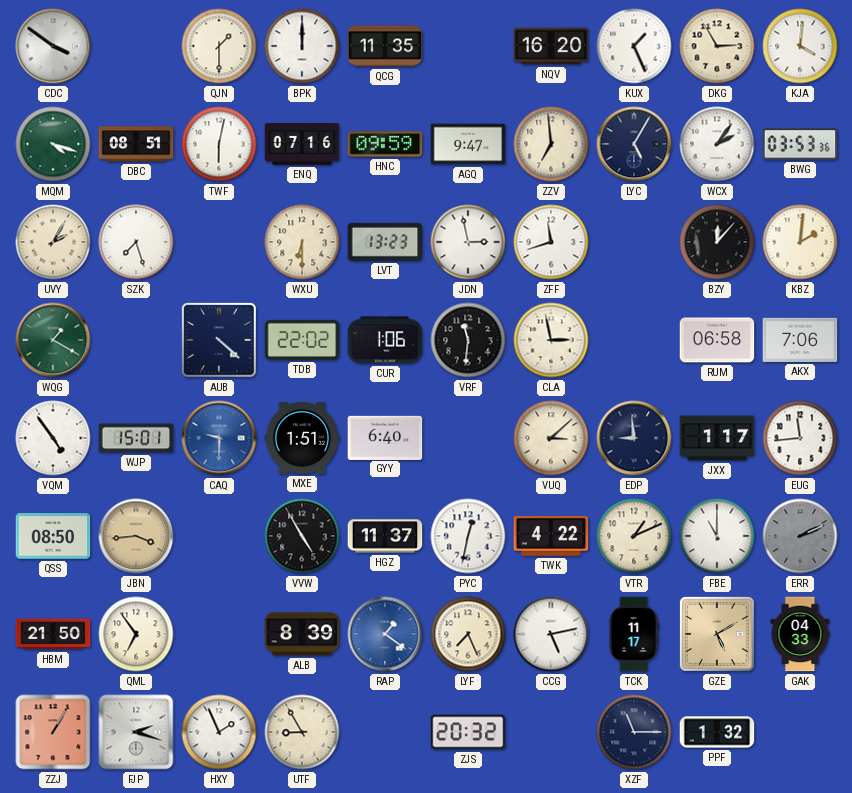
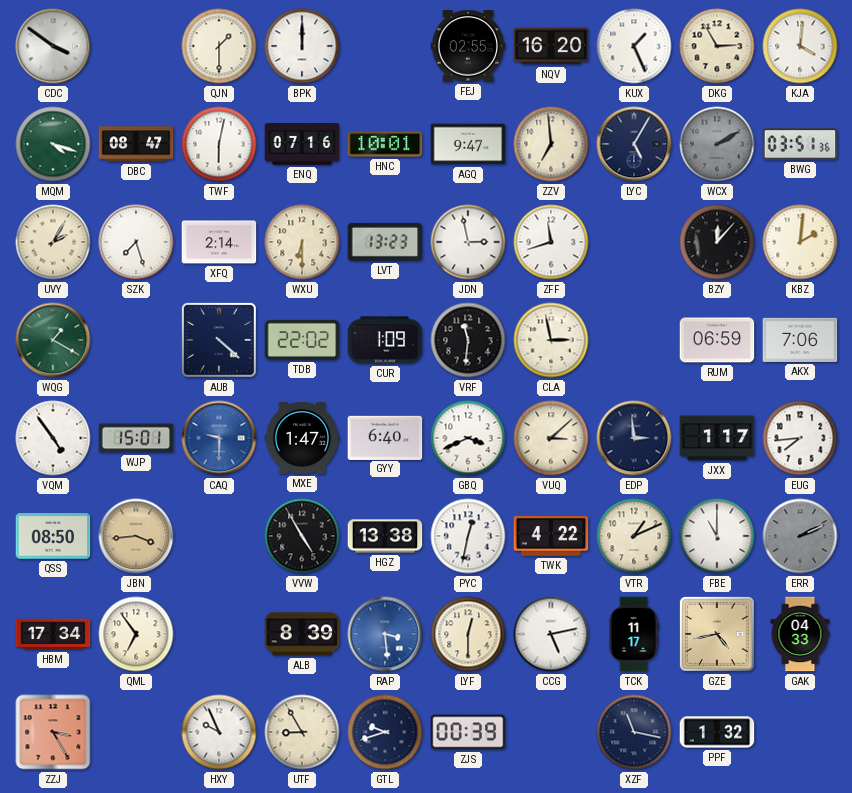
QCG: 11:35 -> none
FEJ: none -> 02:55
DBC: 08:51 -> 08:47
HNC: 09:59 -> 10:01
WCX: 2:06 -> 2:10
WCX dial: white -> grey
BWG: 03:53 -> 03:51
XFQ: none -> 2:14
CUR: 1:06 -> 1:09
RUM: 06:58 -> 06:59
MXE: 1:51 -> 1:47
GBQ: none -> 3:41
EDP: 8:59 -> 2:59
EUG: 11:44 -> 7:44
HGZ: 11:37 -> 13:38
HBM: 21:50 -> 17:34
RAP: 1:21 -> 3:29
LYF: 7:26 -> 12:30
GZE: 5:10 -> 4:43
ZZJ: 1:05 -> 3:25
FJP: 2:18 -> none
HXY: 1:56 -> 9:56
GTL: none -> 9:42
ZJS: 20:32 -> 00:39
XZF: 11:15 -> 11:17
